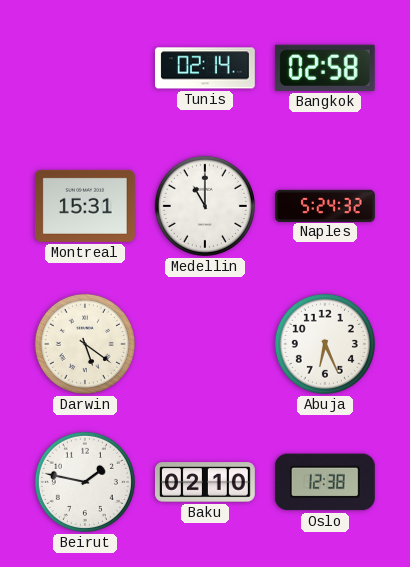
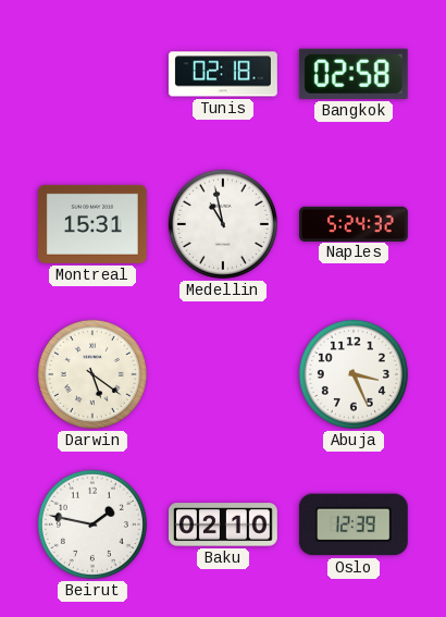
Tunis: 02:14 -> 02:18
Medellin: 11:00 -> 10:58
Abuja: 6:26 -> 3:26
Oslo: 12:38 -> 12:39
